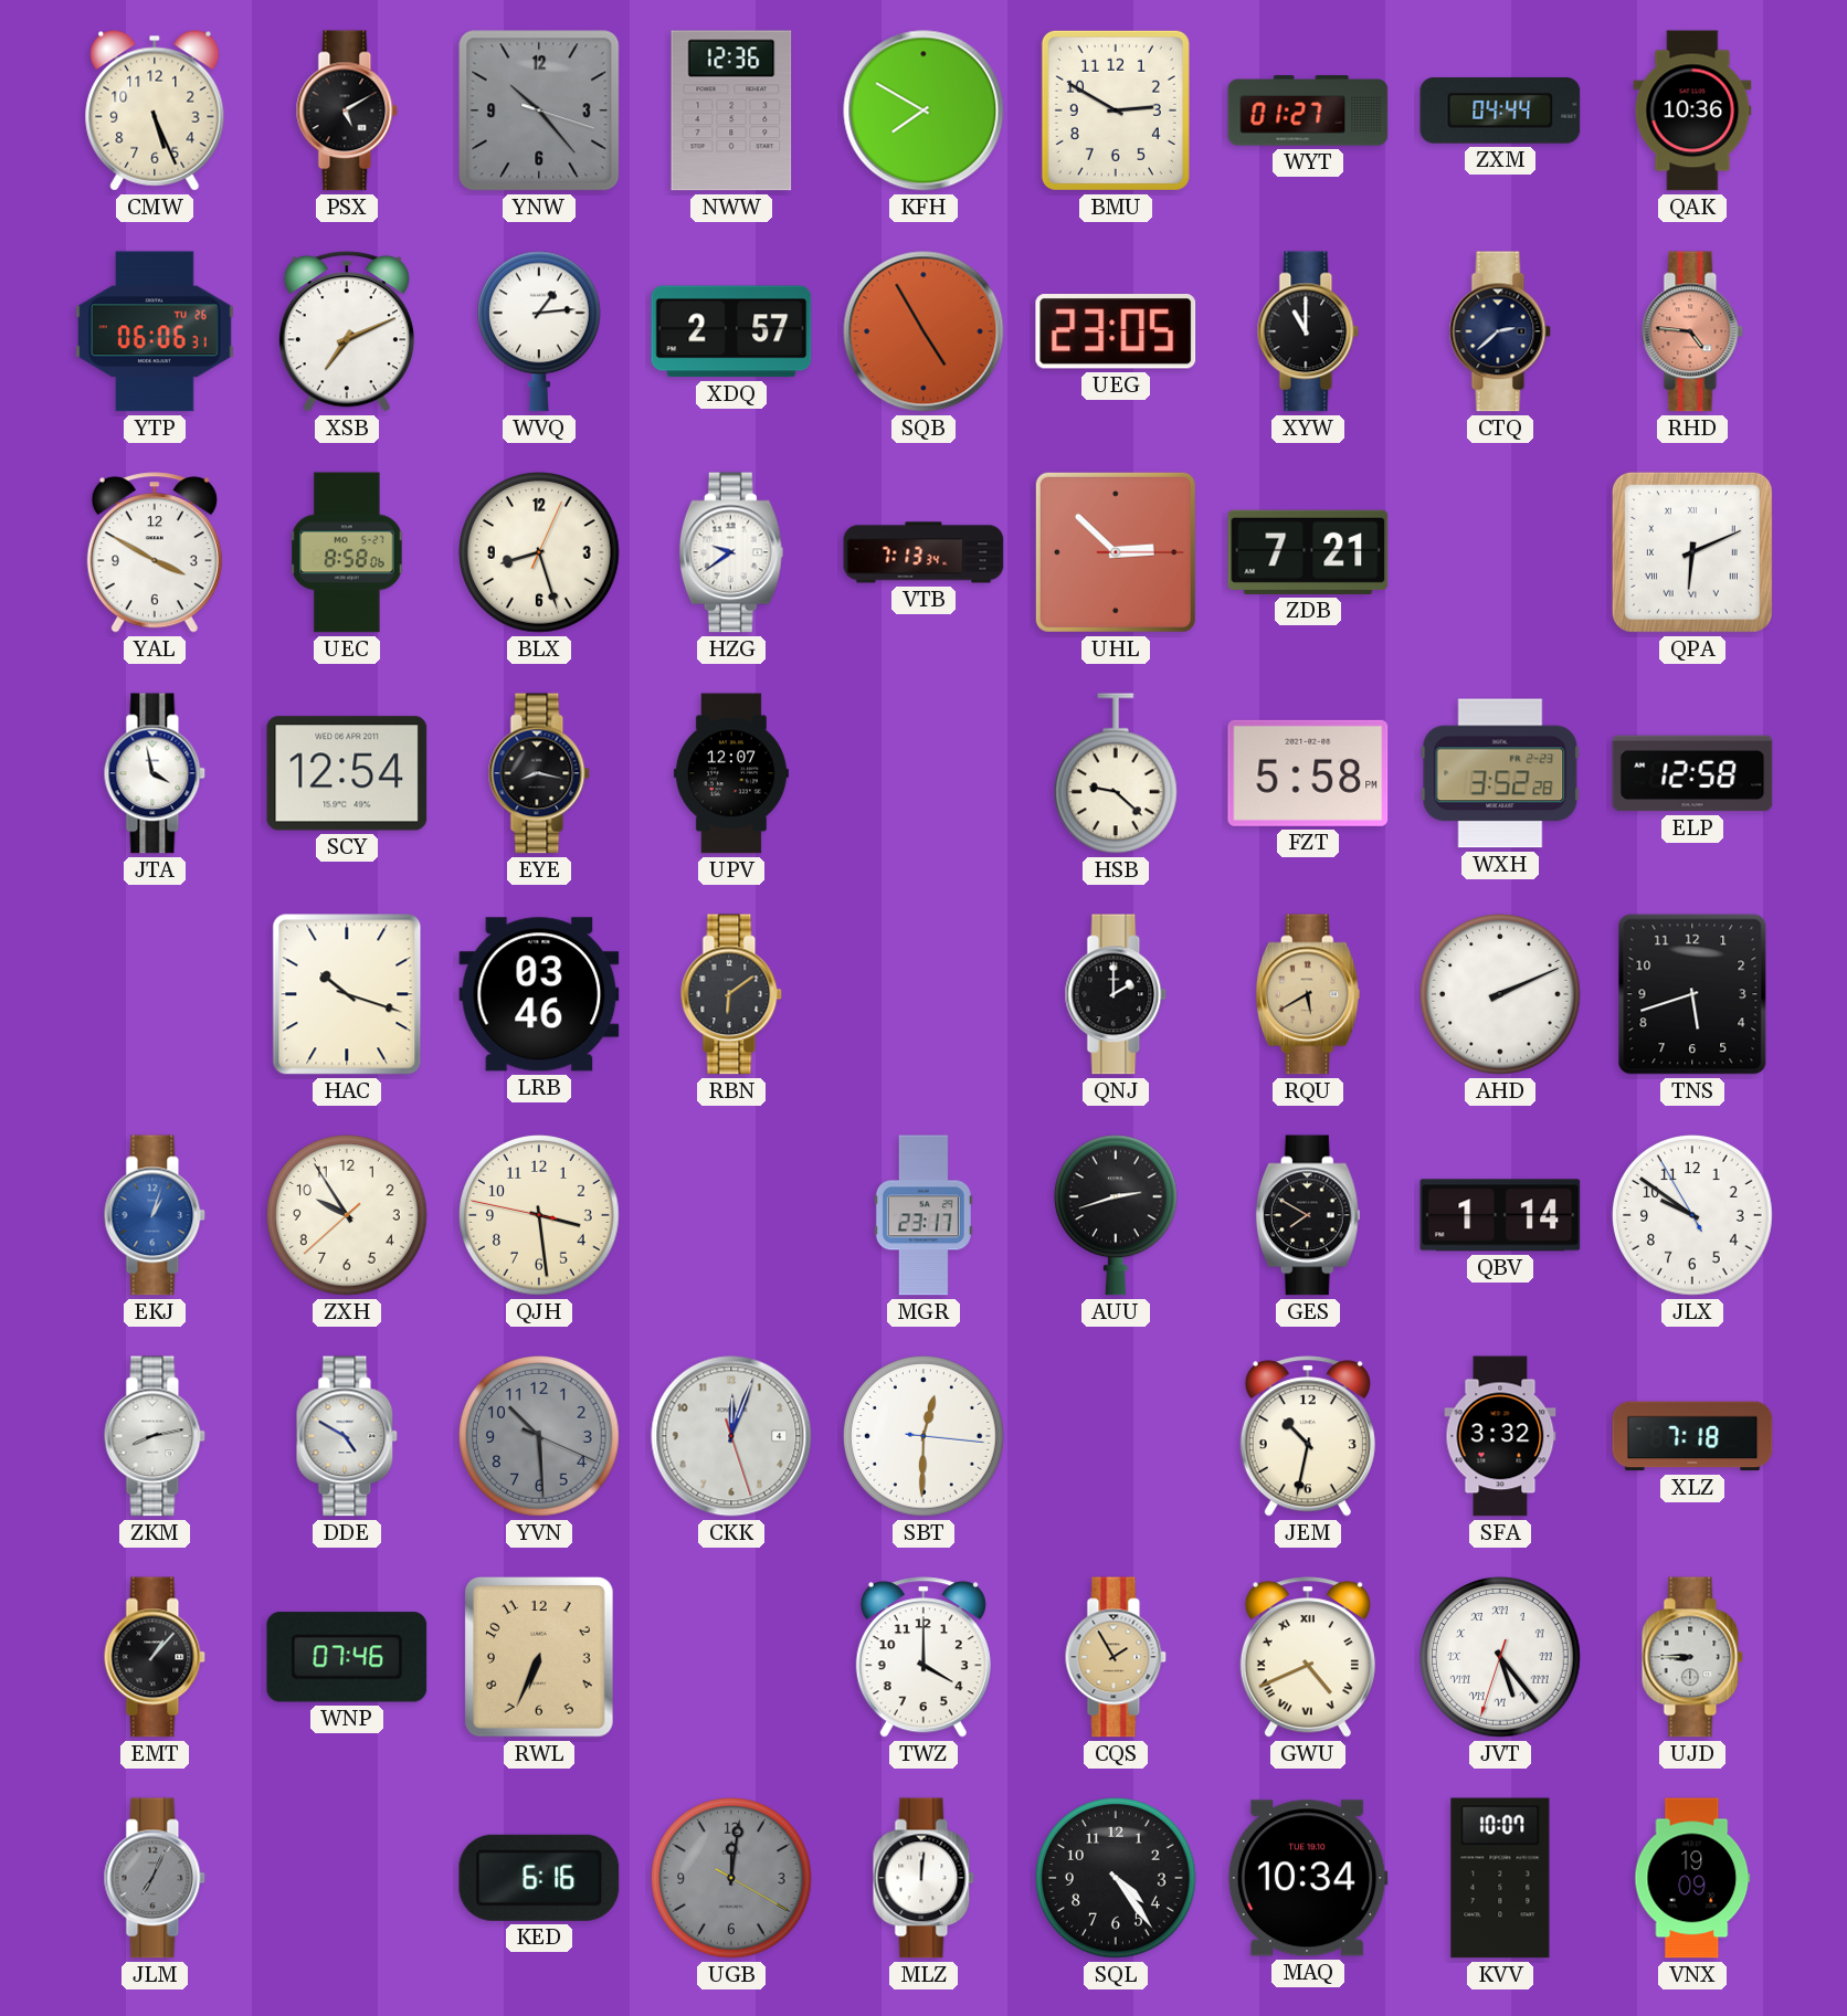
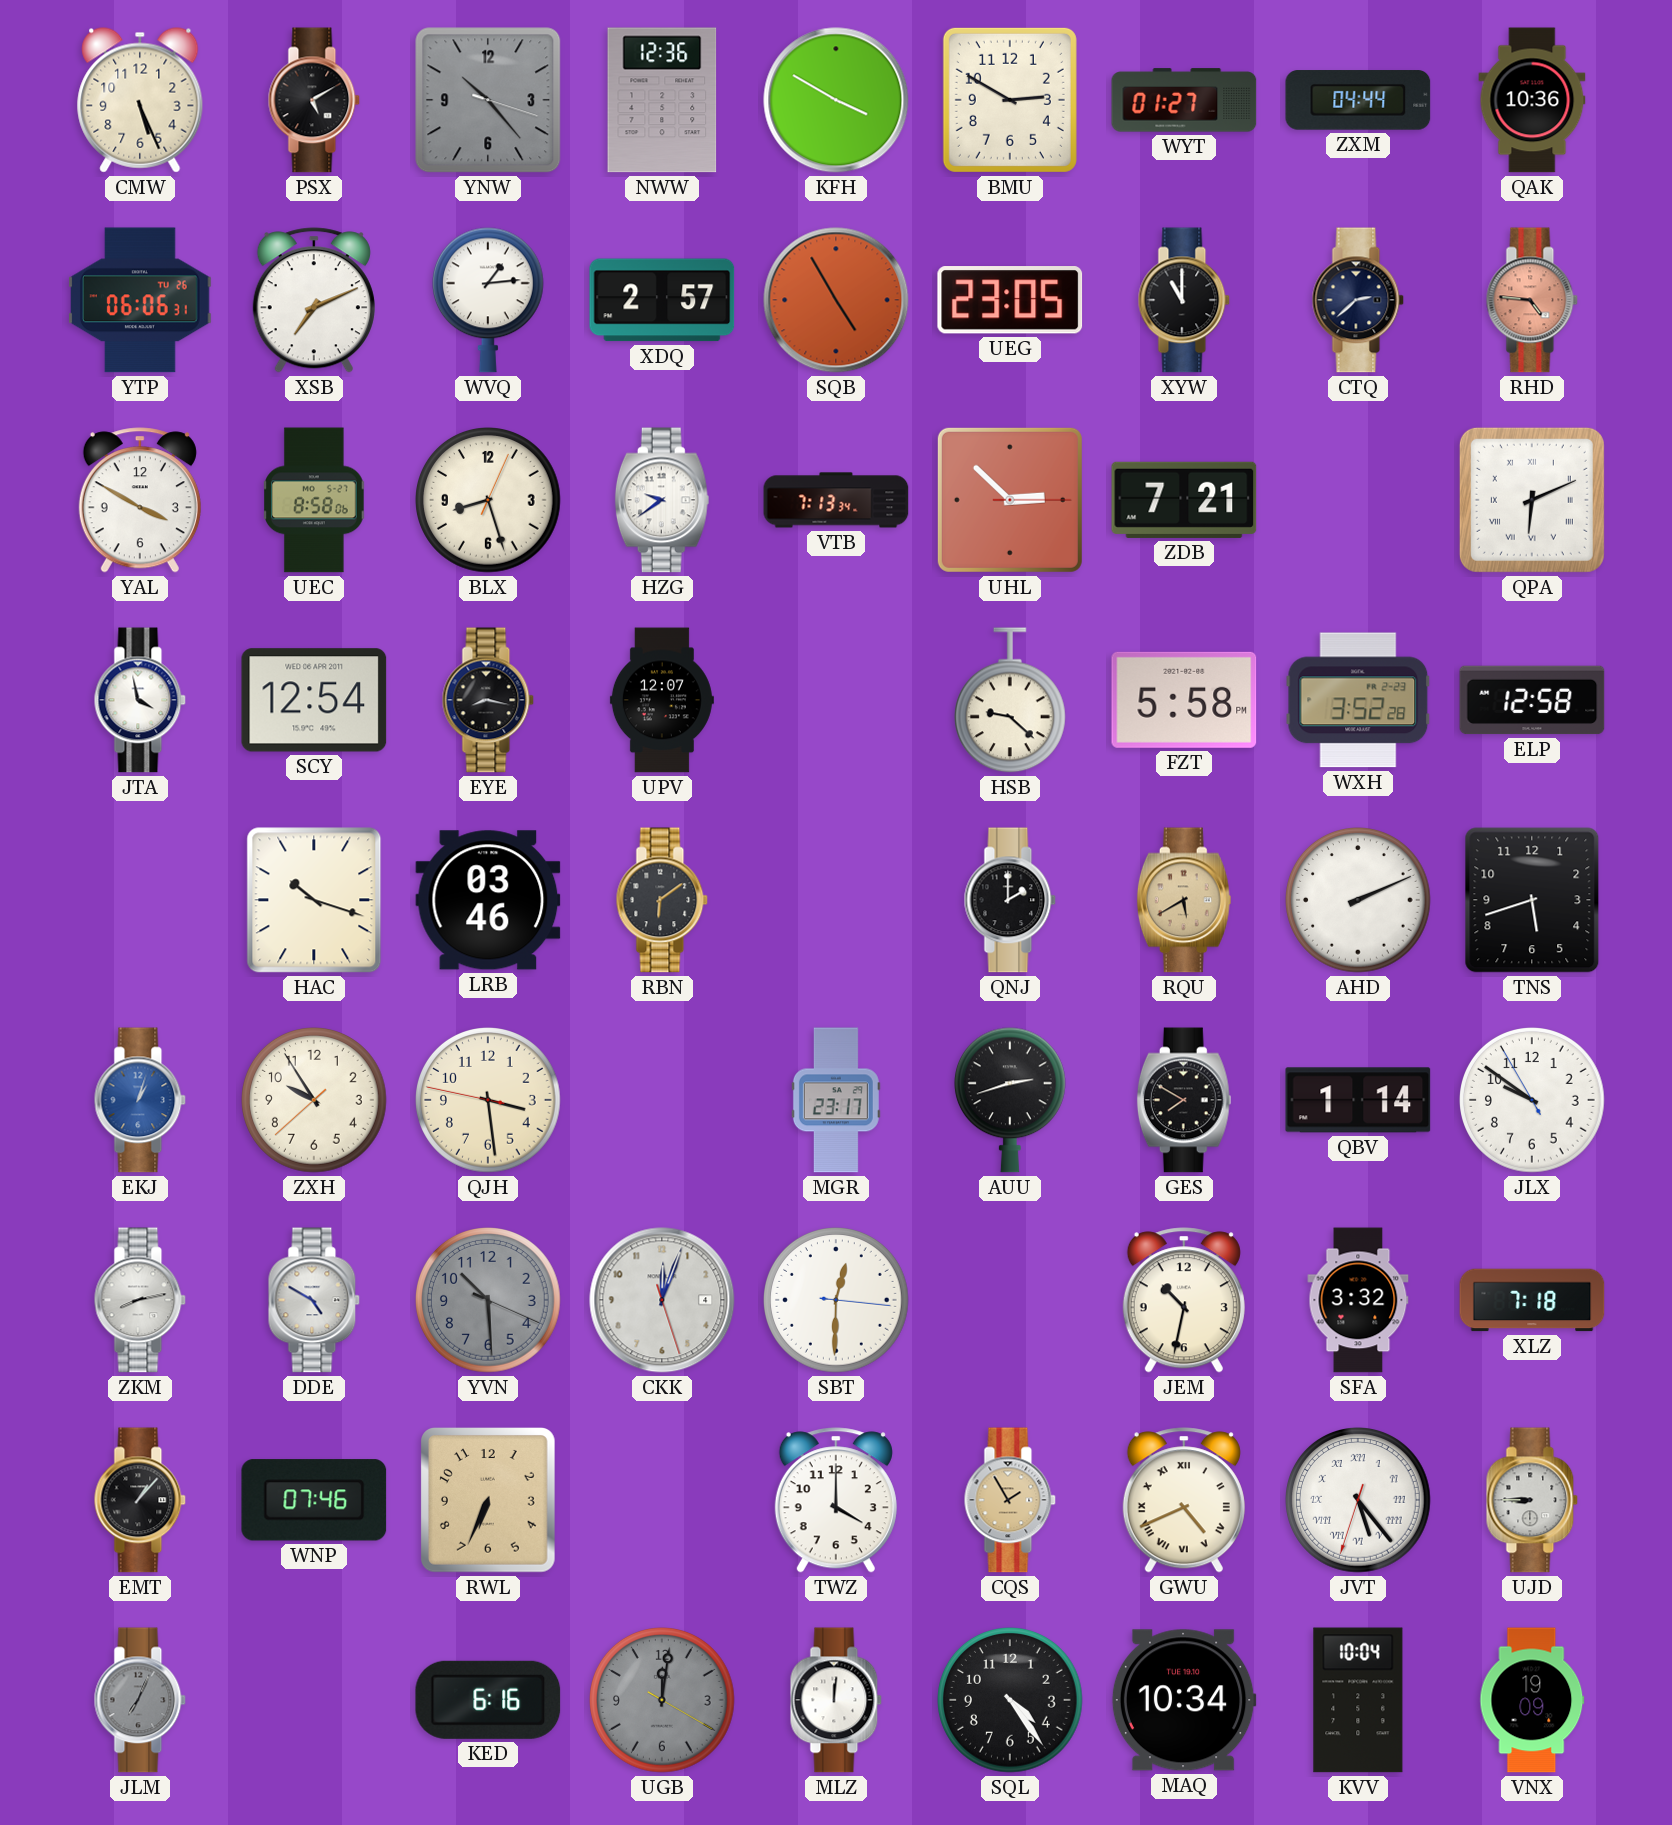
KFH: 7:50 -> 3:50
KVV: 10:07 -> 10:04
